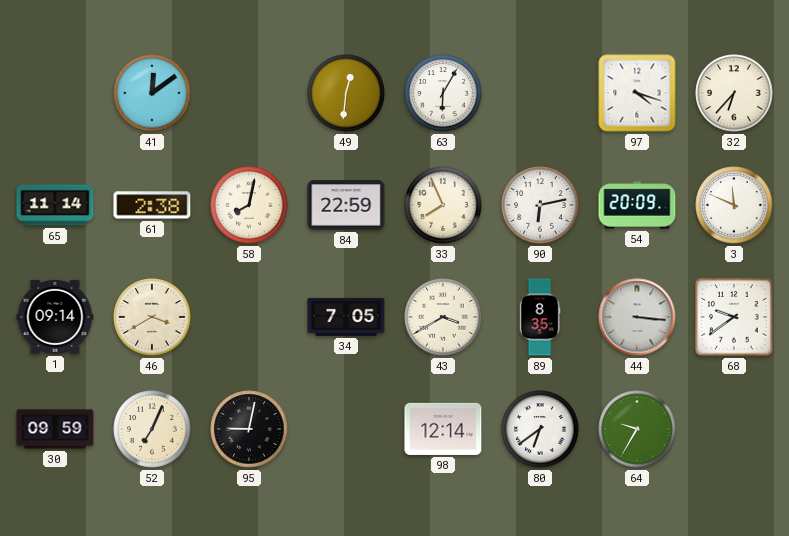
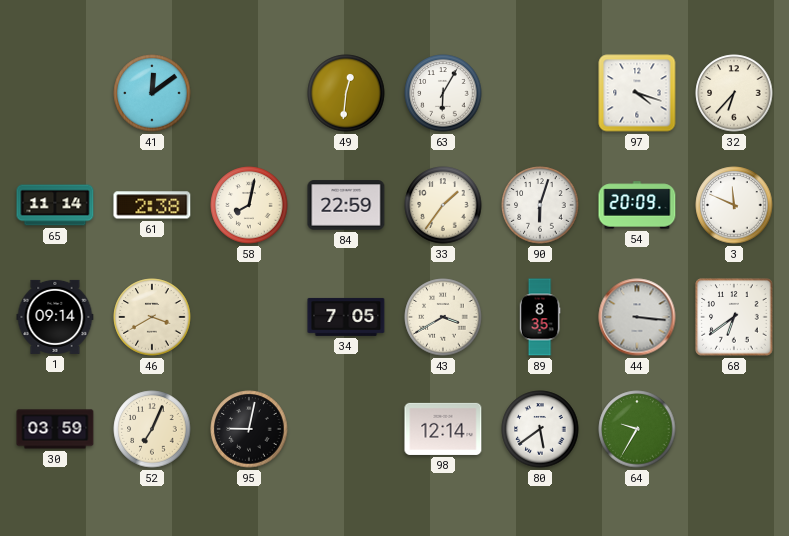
33: 7:56 -> 1:36
90: 6:13 -> 6:03
68: 9:39 -> 6:39
30: 09:59 -> 03:59
80: 6:39 -> 5:39
